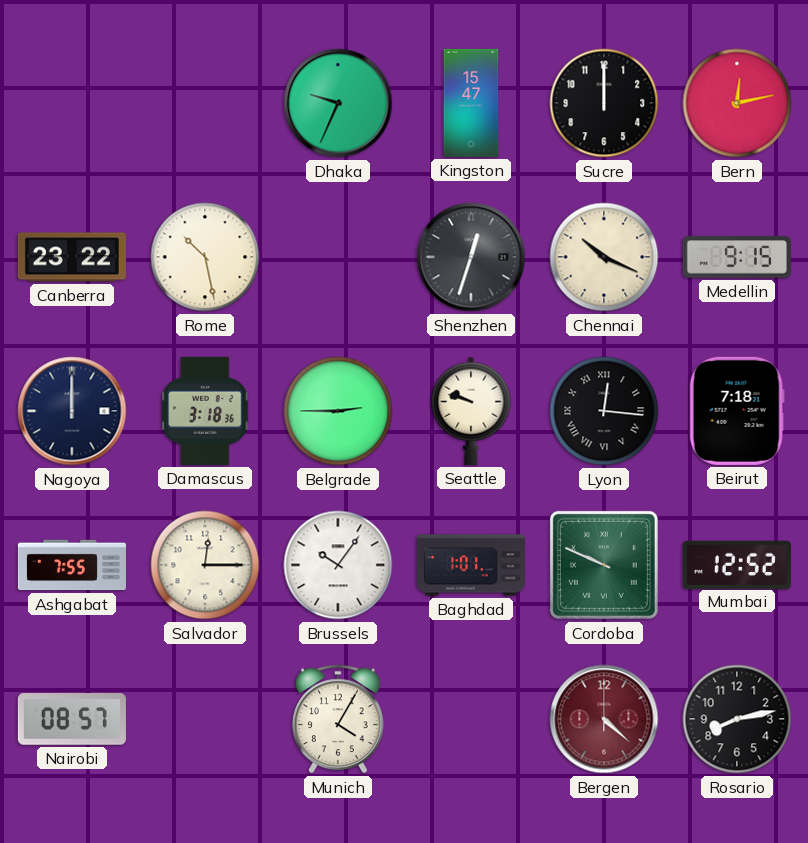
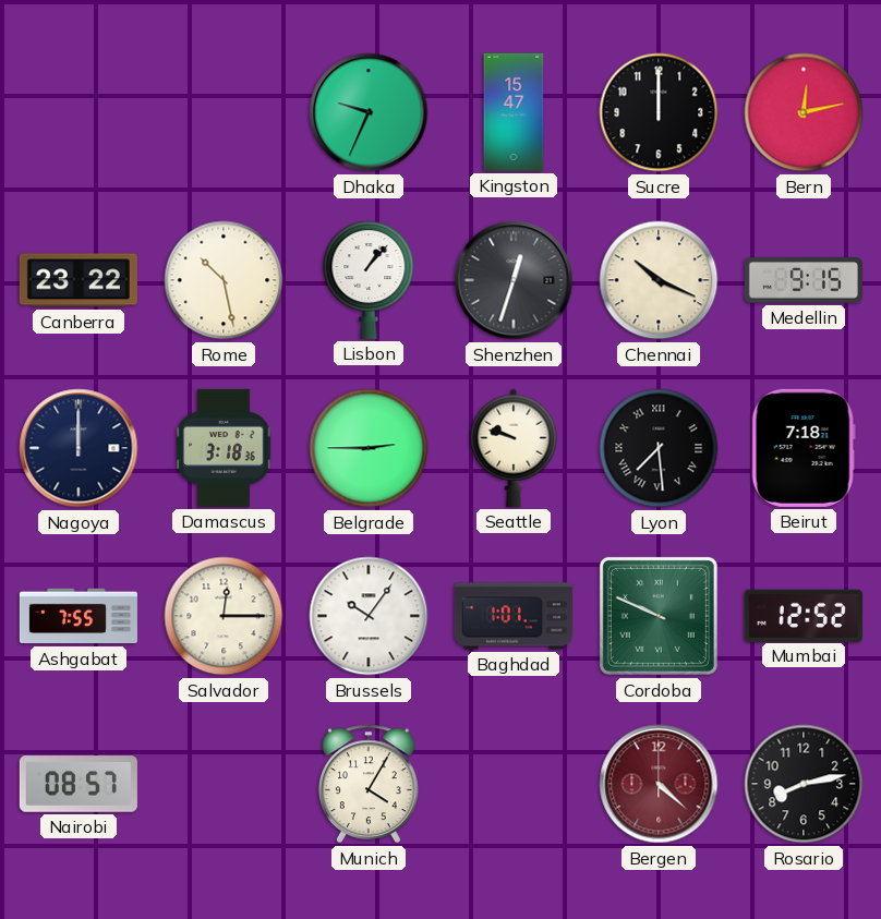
Lisbon: none -> 1:07
Lyon: 12:16 -> 7:29
